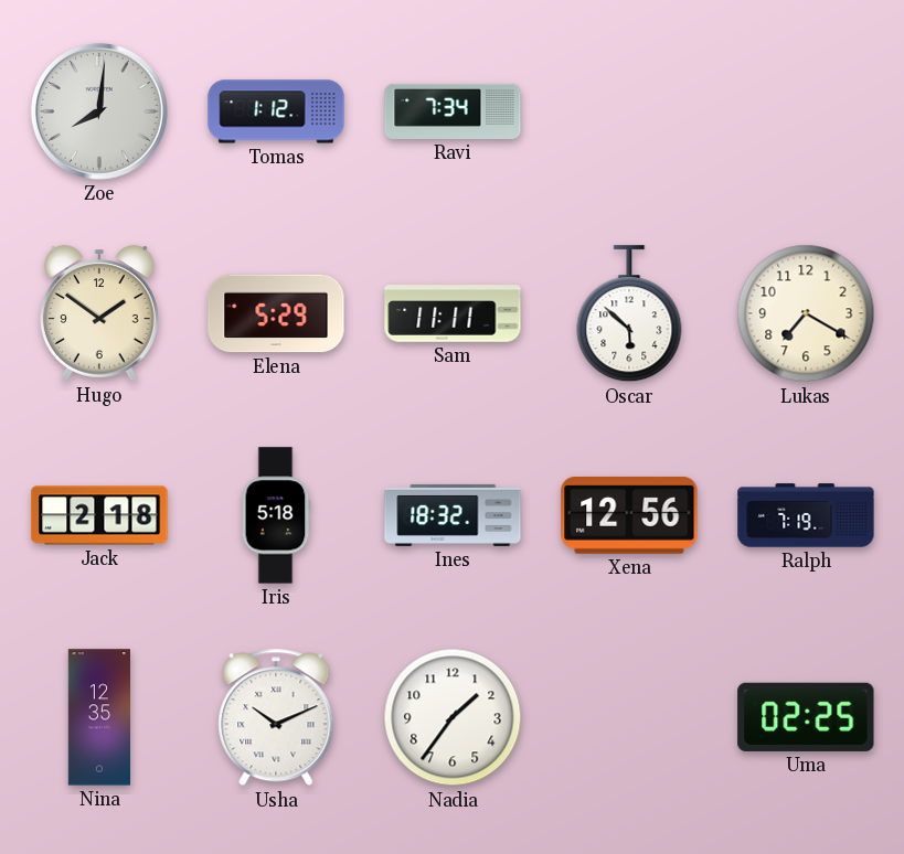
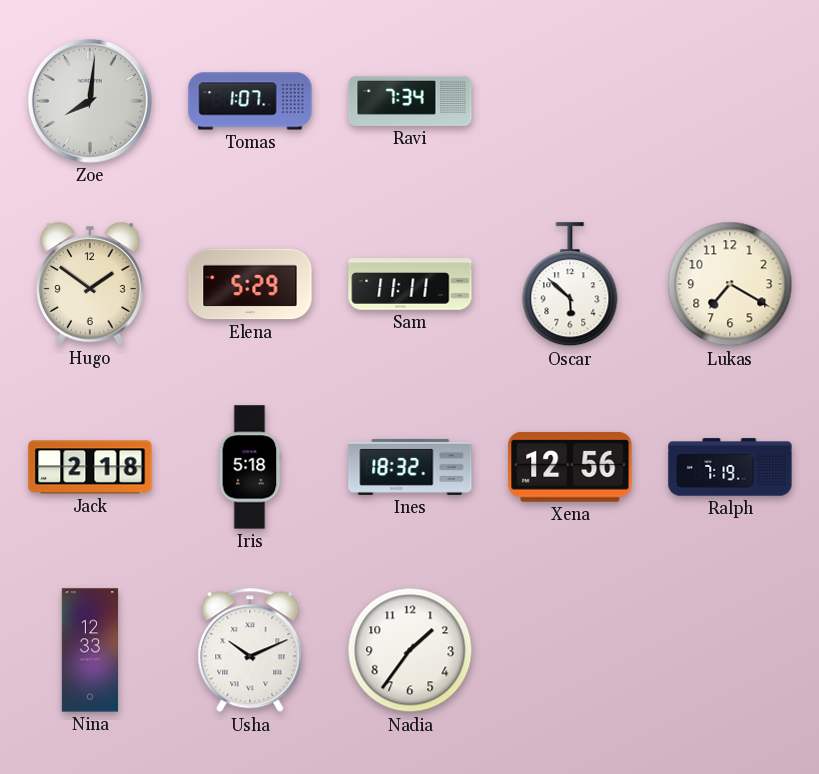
Tomas: 1:12 -> 1:07
Nina: 12:35 -> 12:33
Uma: 02:25 -> none
